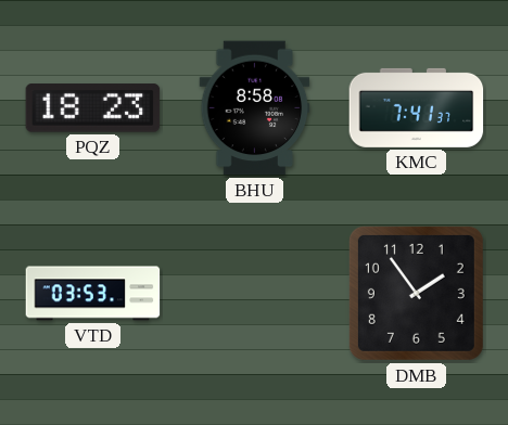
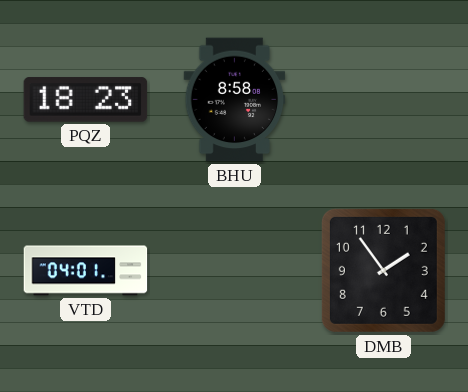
KMC: 7:41 -> none
VTD: 03:53 -> 04:01
